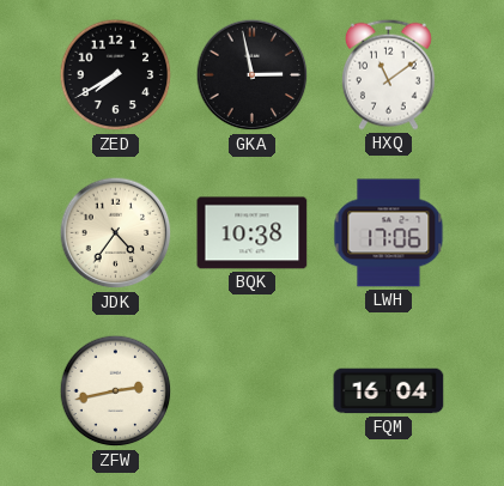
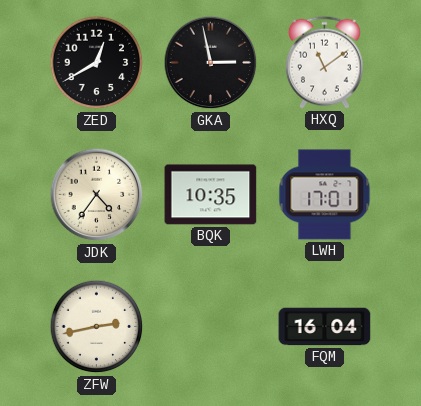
ZED: 7:40 -> 12:40
BQK: 10:38 -> 10:35
LWH: 17:06 -> 17:01
